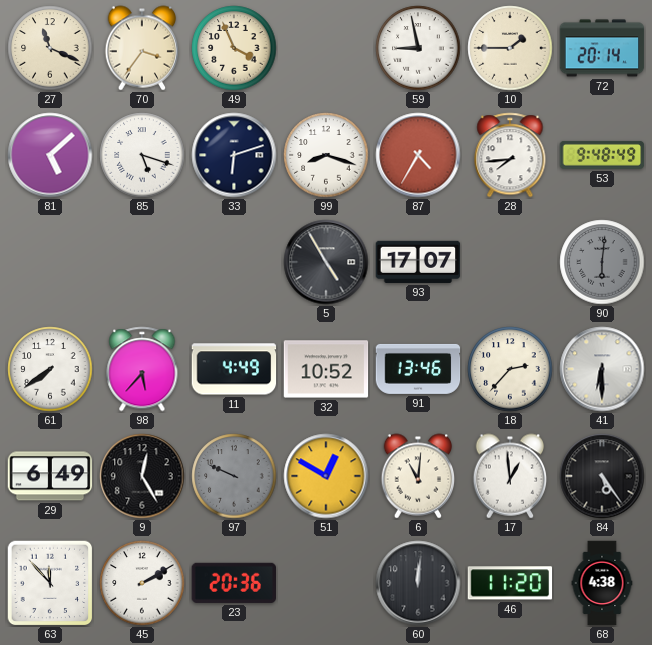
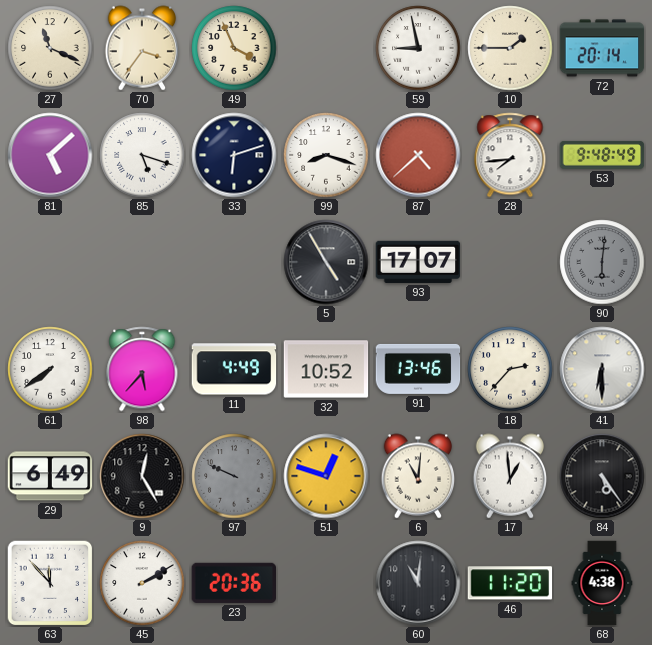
87: 4:35 -> 4:38
51: 12:50 -> 12:48
60: 12:01 -> 11:01
